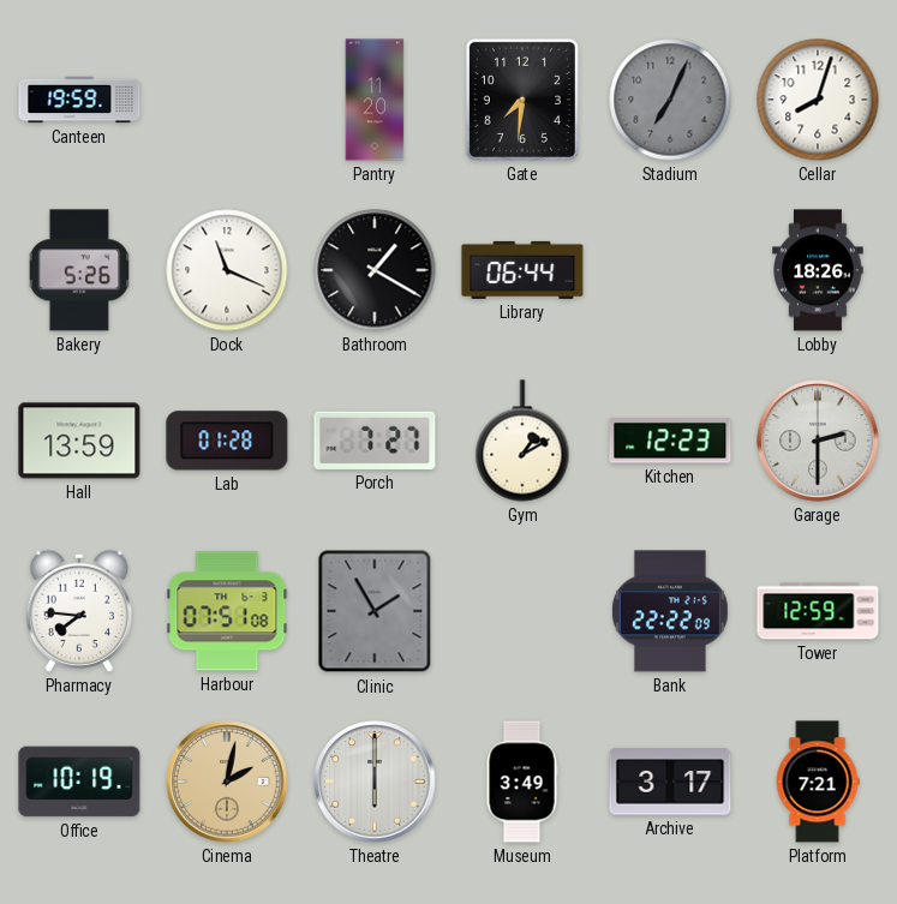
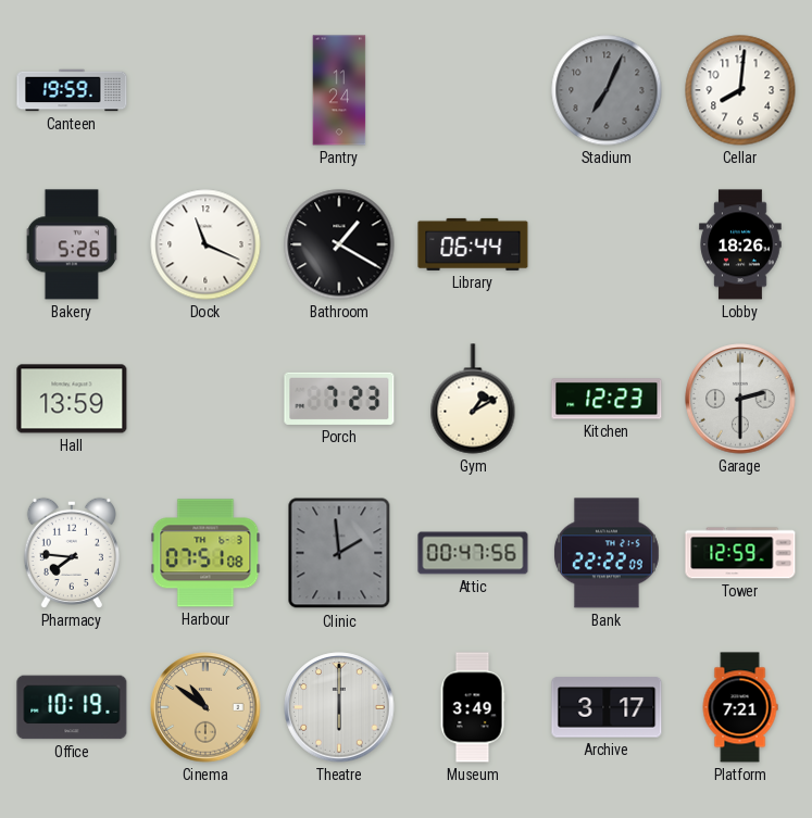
Pantry: 11:20 -> 11:24
Gate: 7:31 -> none
Cellar: 8:03 -> 8:01
Lab: 01:28 -> none
Porch: 7:27 -> 7:23
Clinic: 1:55 -> 1:59
Attic: none -> 00:47
Cinema: 2:02 -> 10:51
